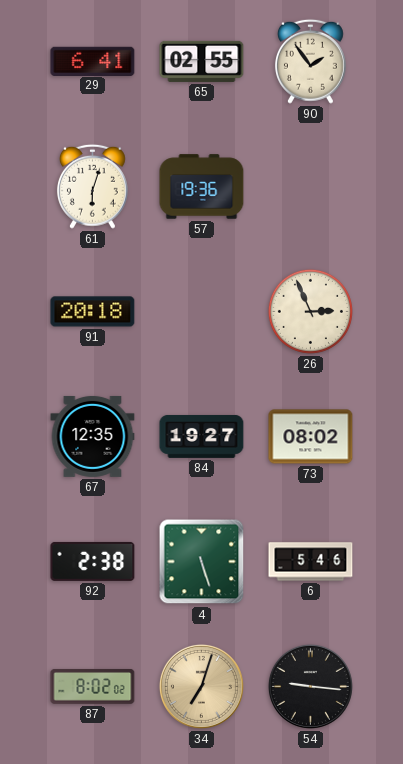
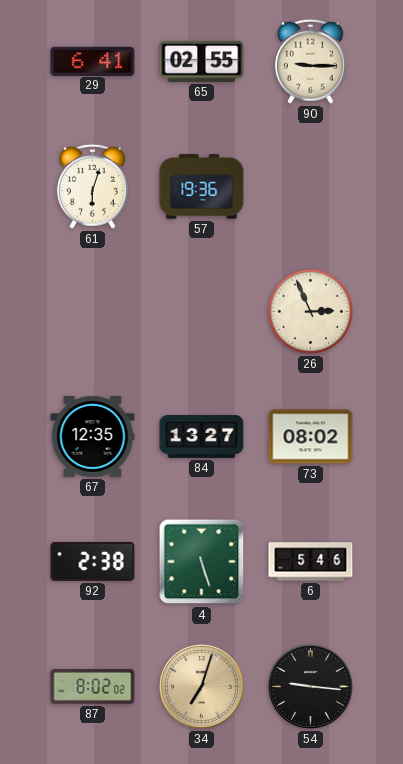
90: 1:54 -> 9:15
91: 20:18 -> none
84: 19:27 -> 13:27
